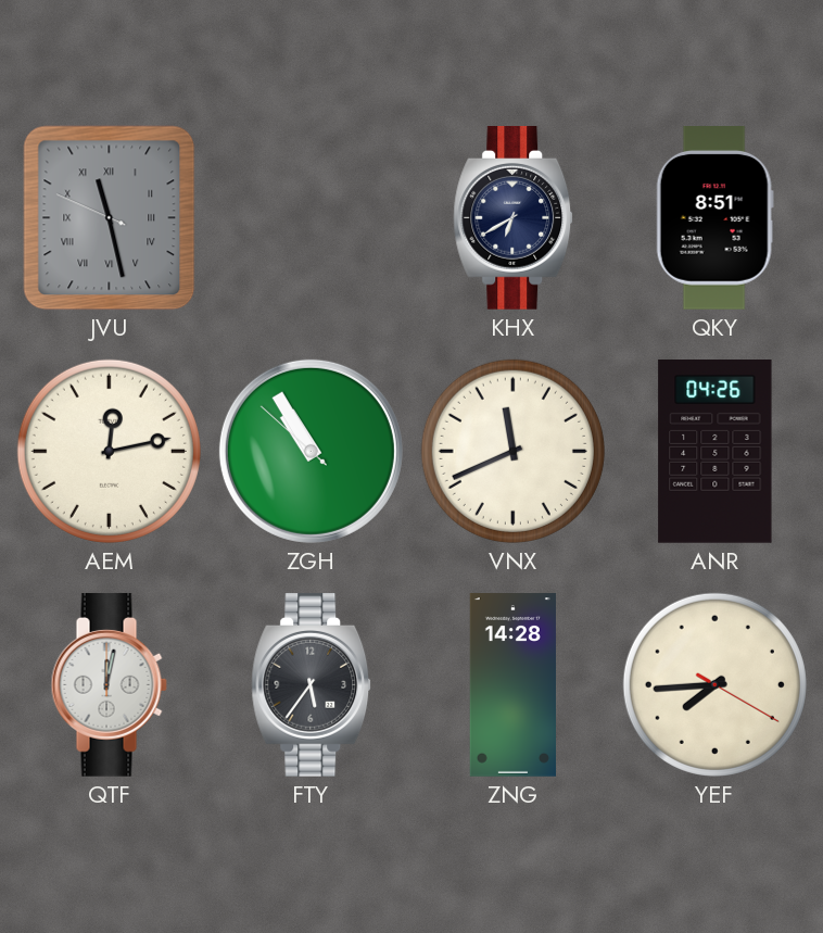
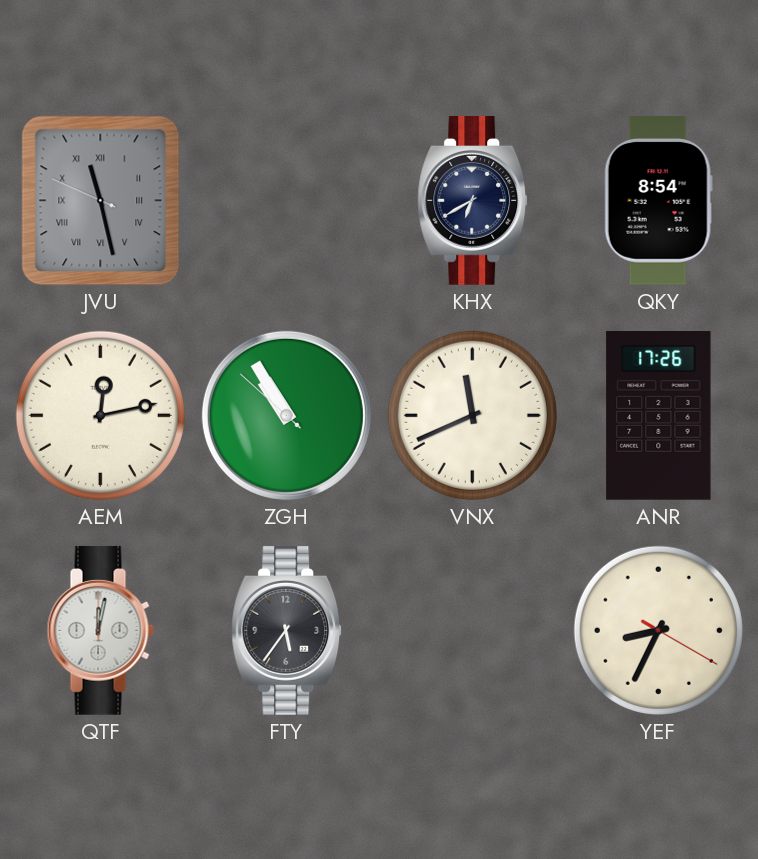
QKY: 8:51 -> 8:54
ANR: 04:26 -> 17:26
ZNG: 14:28 -> none
YEF: 7:44 -> 8:34
